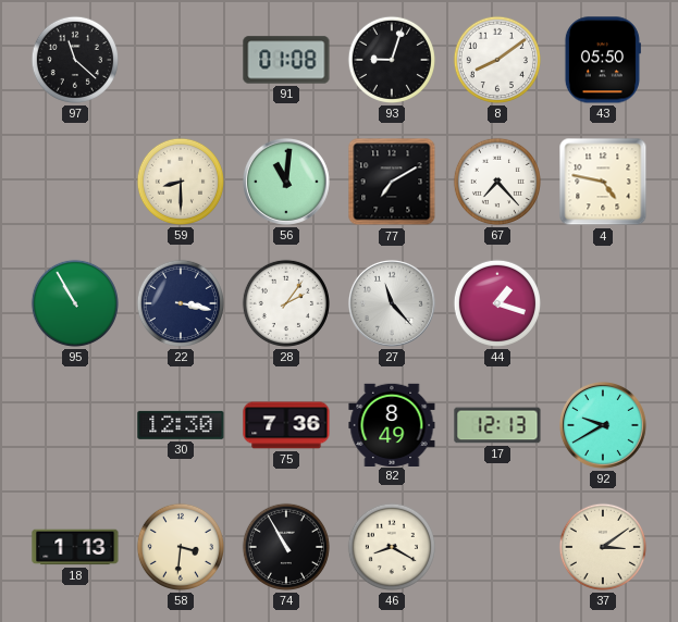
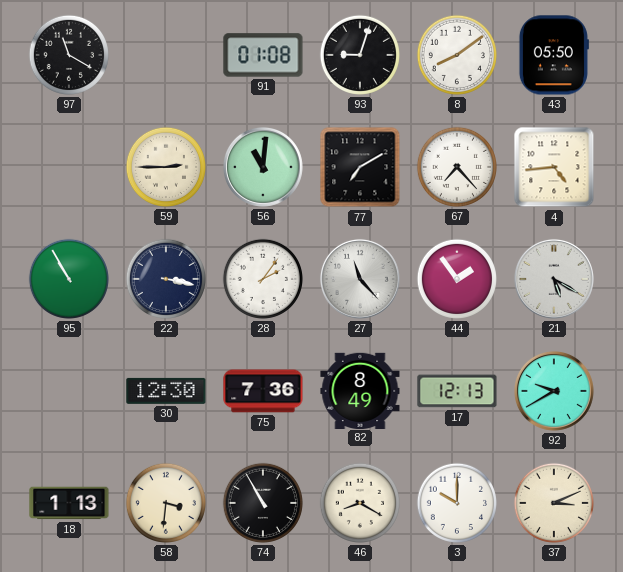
97: 11:22 -> 11:20
59: 8:30 -> 2:45
4: 4:47 -> 4:44
44: 1:18 -> 1:54
21: none -> 5:20
3: none -> 10:00
37: 3:09 -> 3:11
